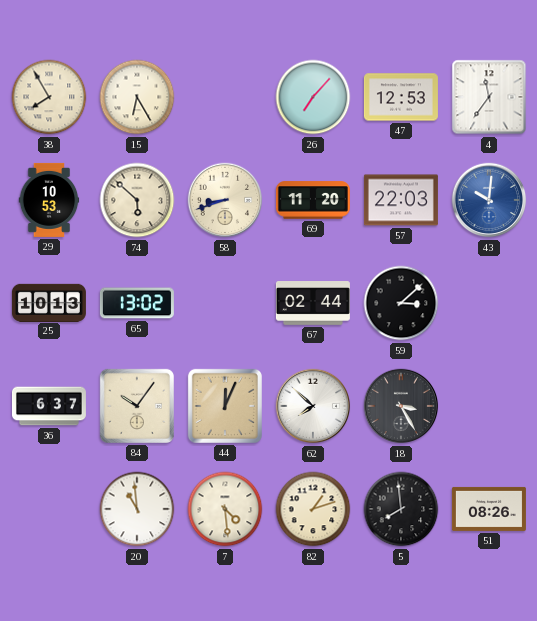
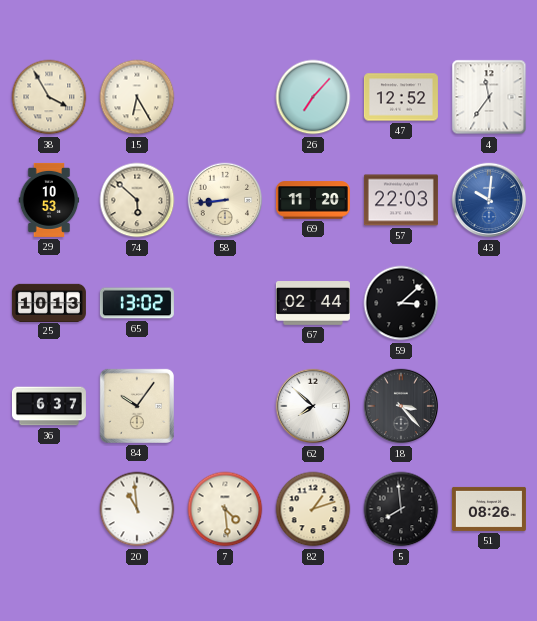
38: 7:55 -> 3:55
47: 12:53 -> 12:52
58: 8:42 -> 8:44
44: 12:04 -> none
18: 3:25 -> 3:23
